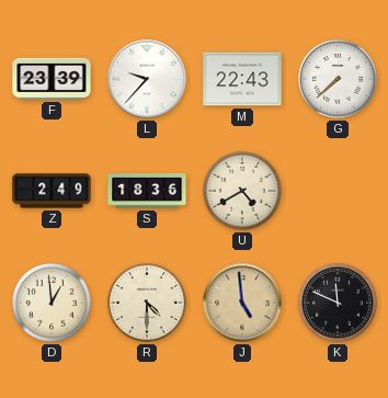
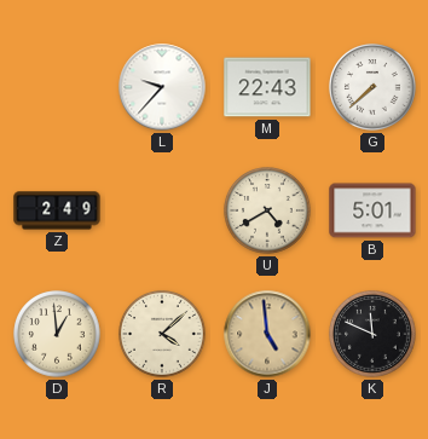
F: 23:39 -> none
S: 18:36 -> none
B: none -> 5:01
R: 4:30 -> 4:08
